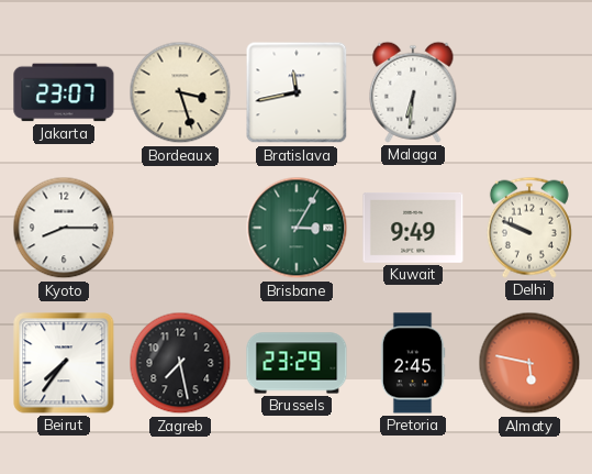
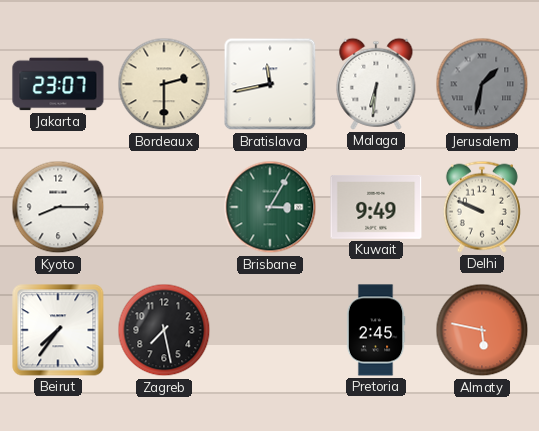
Bordeaux: 3:27 -> 2:30
Jerusalem: none -> 1:32
Brussels: 23:29 -> none
